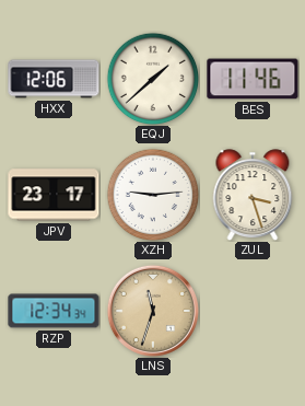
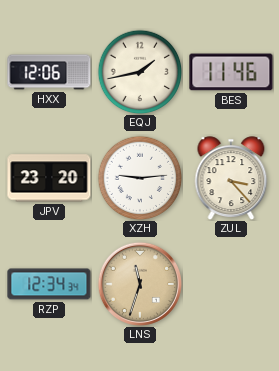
EQJ: 1:38 -> 1:43
JPV: 23:17 -> 23:20
ZUL: 3:27 -> 3:23
